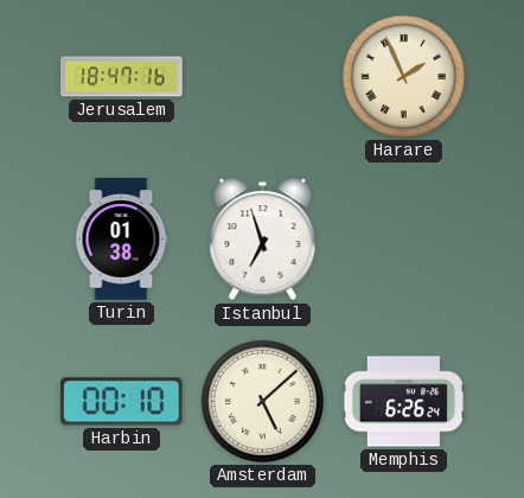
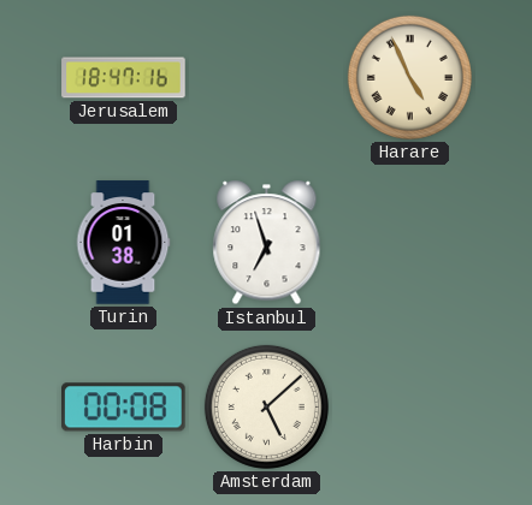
Harare: 1:56 -> 4:56
Harbin: 00:10 -> 00:08
Memphis: 6:26 -> none
